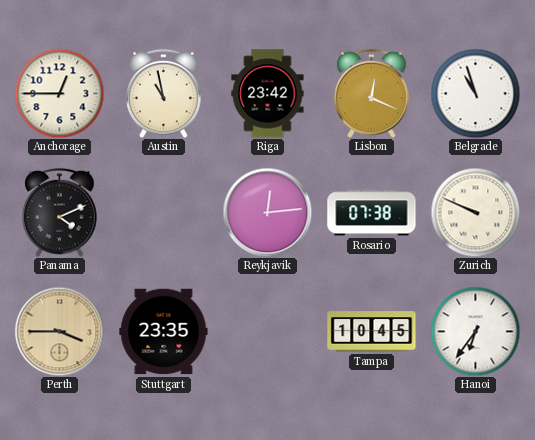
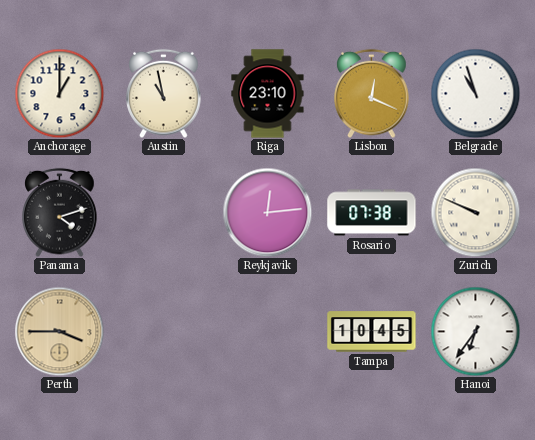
Anchorage: 12:45 -> 1:00
Riga: 23:42 -> 23:10
Panama: 4:11 -> 4:12
Stuttgart: 23:35 -> none
